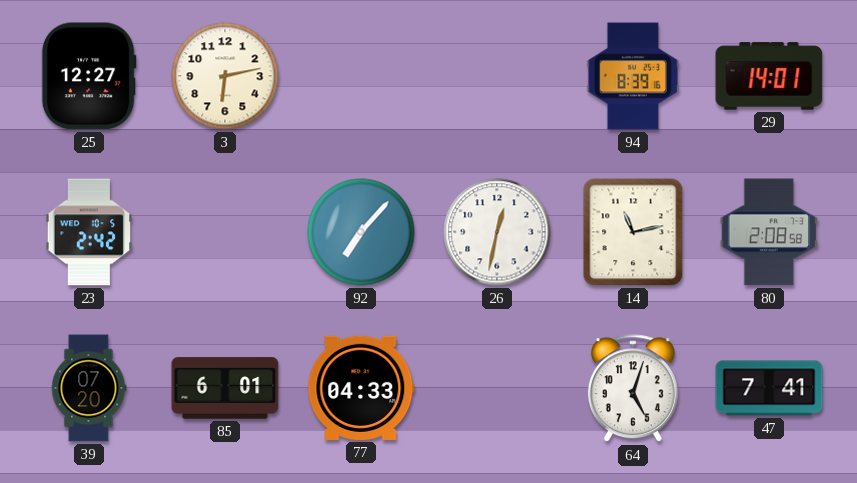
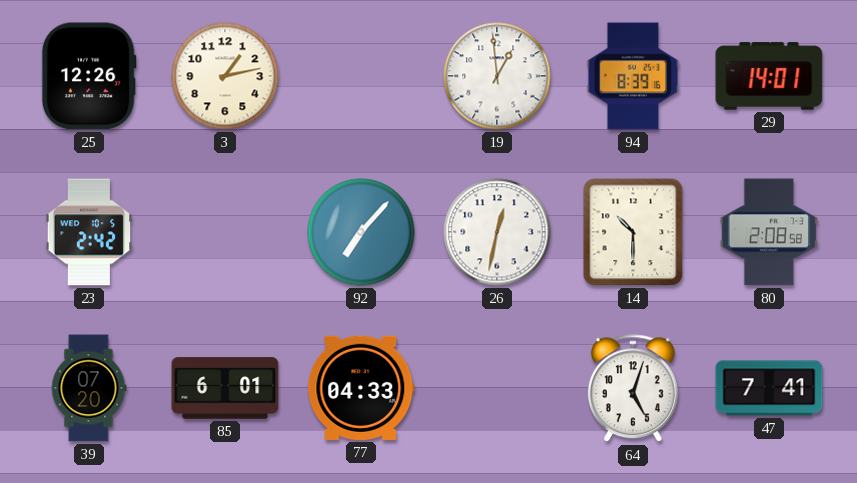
25: 12:27 -> 12:26
3: 6:13 -> 1:13
19: none -> 12:59
14: 11:13 -> 10:30
